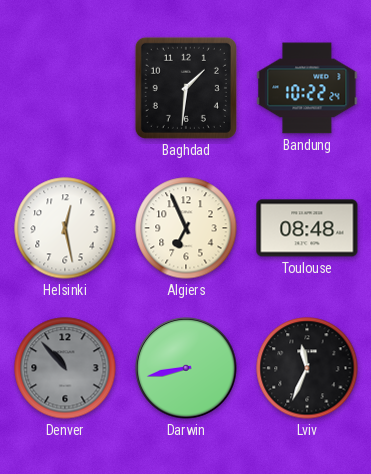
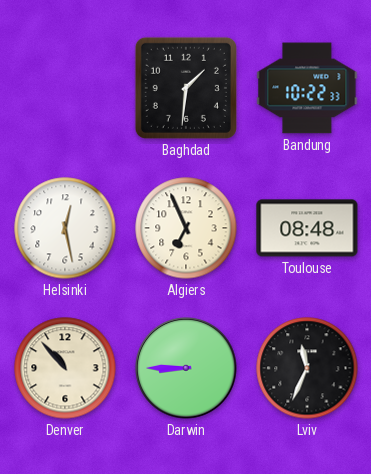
Bandung: 10:22:24 -> 10:22:33
Denver dial: grey -> cream
Darwin: 8:43 -> 8:45
